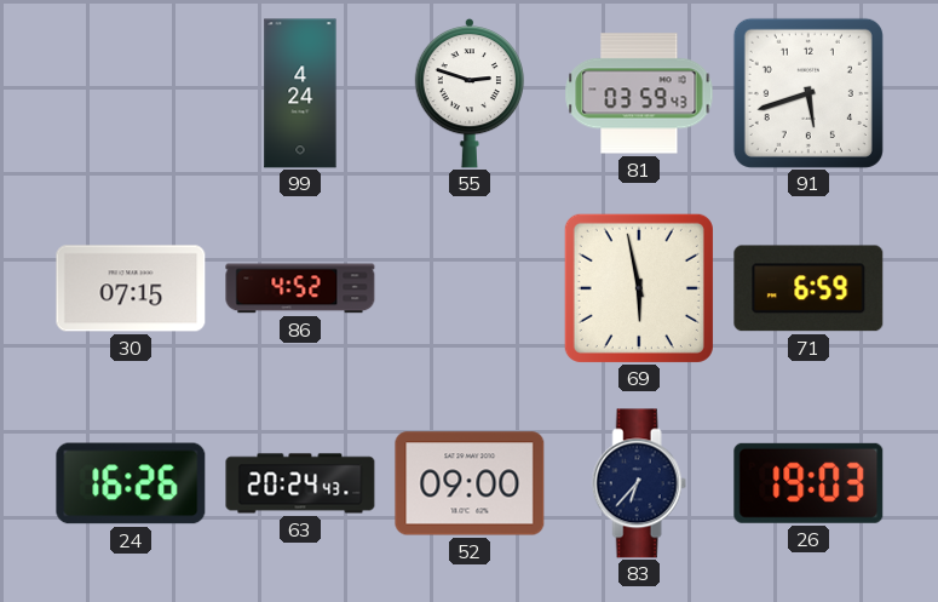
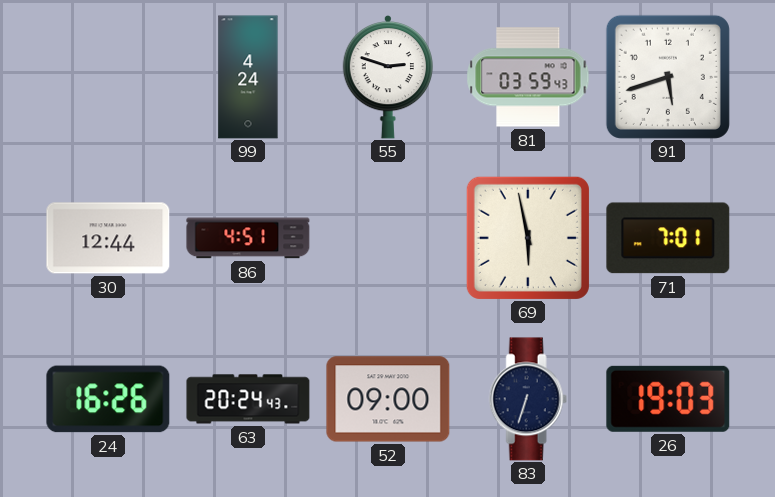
30: 07:15 -> 12:44
86: 4:52 -> 4:51
71: 6:59 -> 7:01
83: 6:37 -> 6:33
